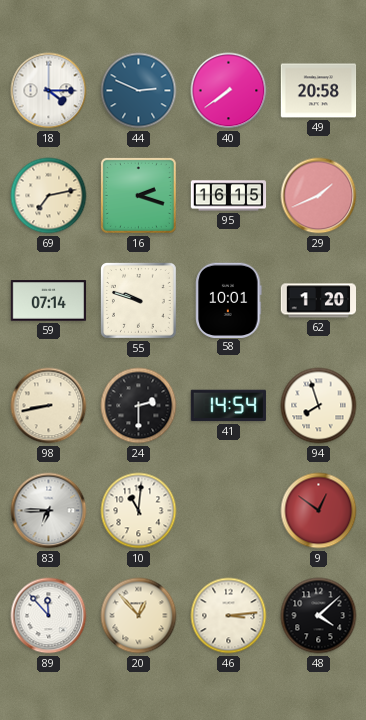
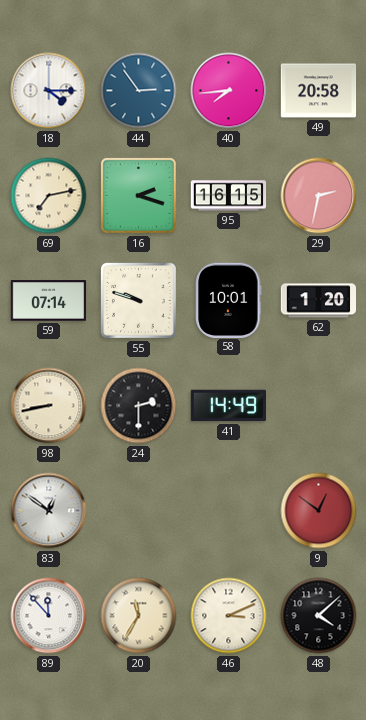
44: 2:49 -> 2:54
40: 7:39 -> 7:44
29: 1:41 -> 2:32
41: 14:54 -> 14:49
94: 7:57 -> none
83: 6:45 -> 12:51
10: 11:01 -> none
20: 12:53 -> 11:35
46: 3:14 -> 3:11
